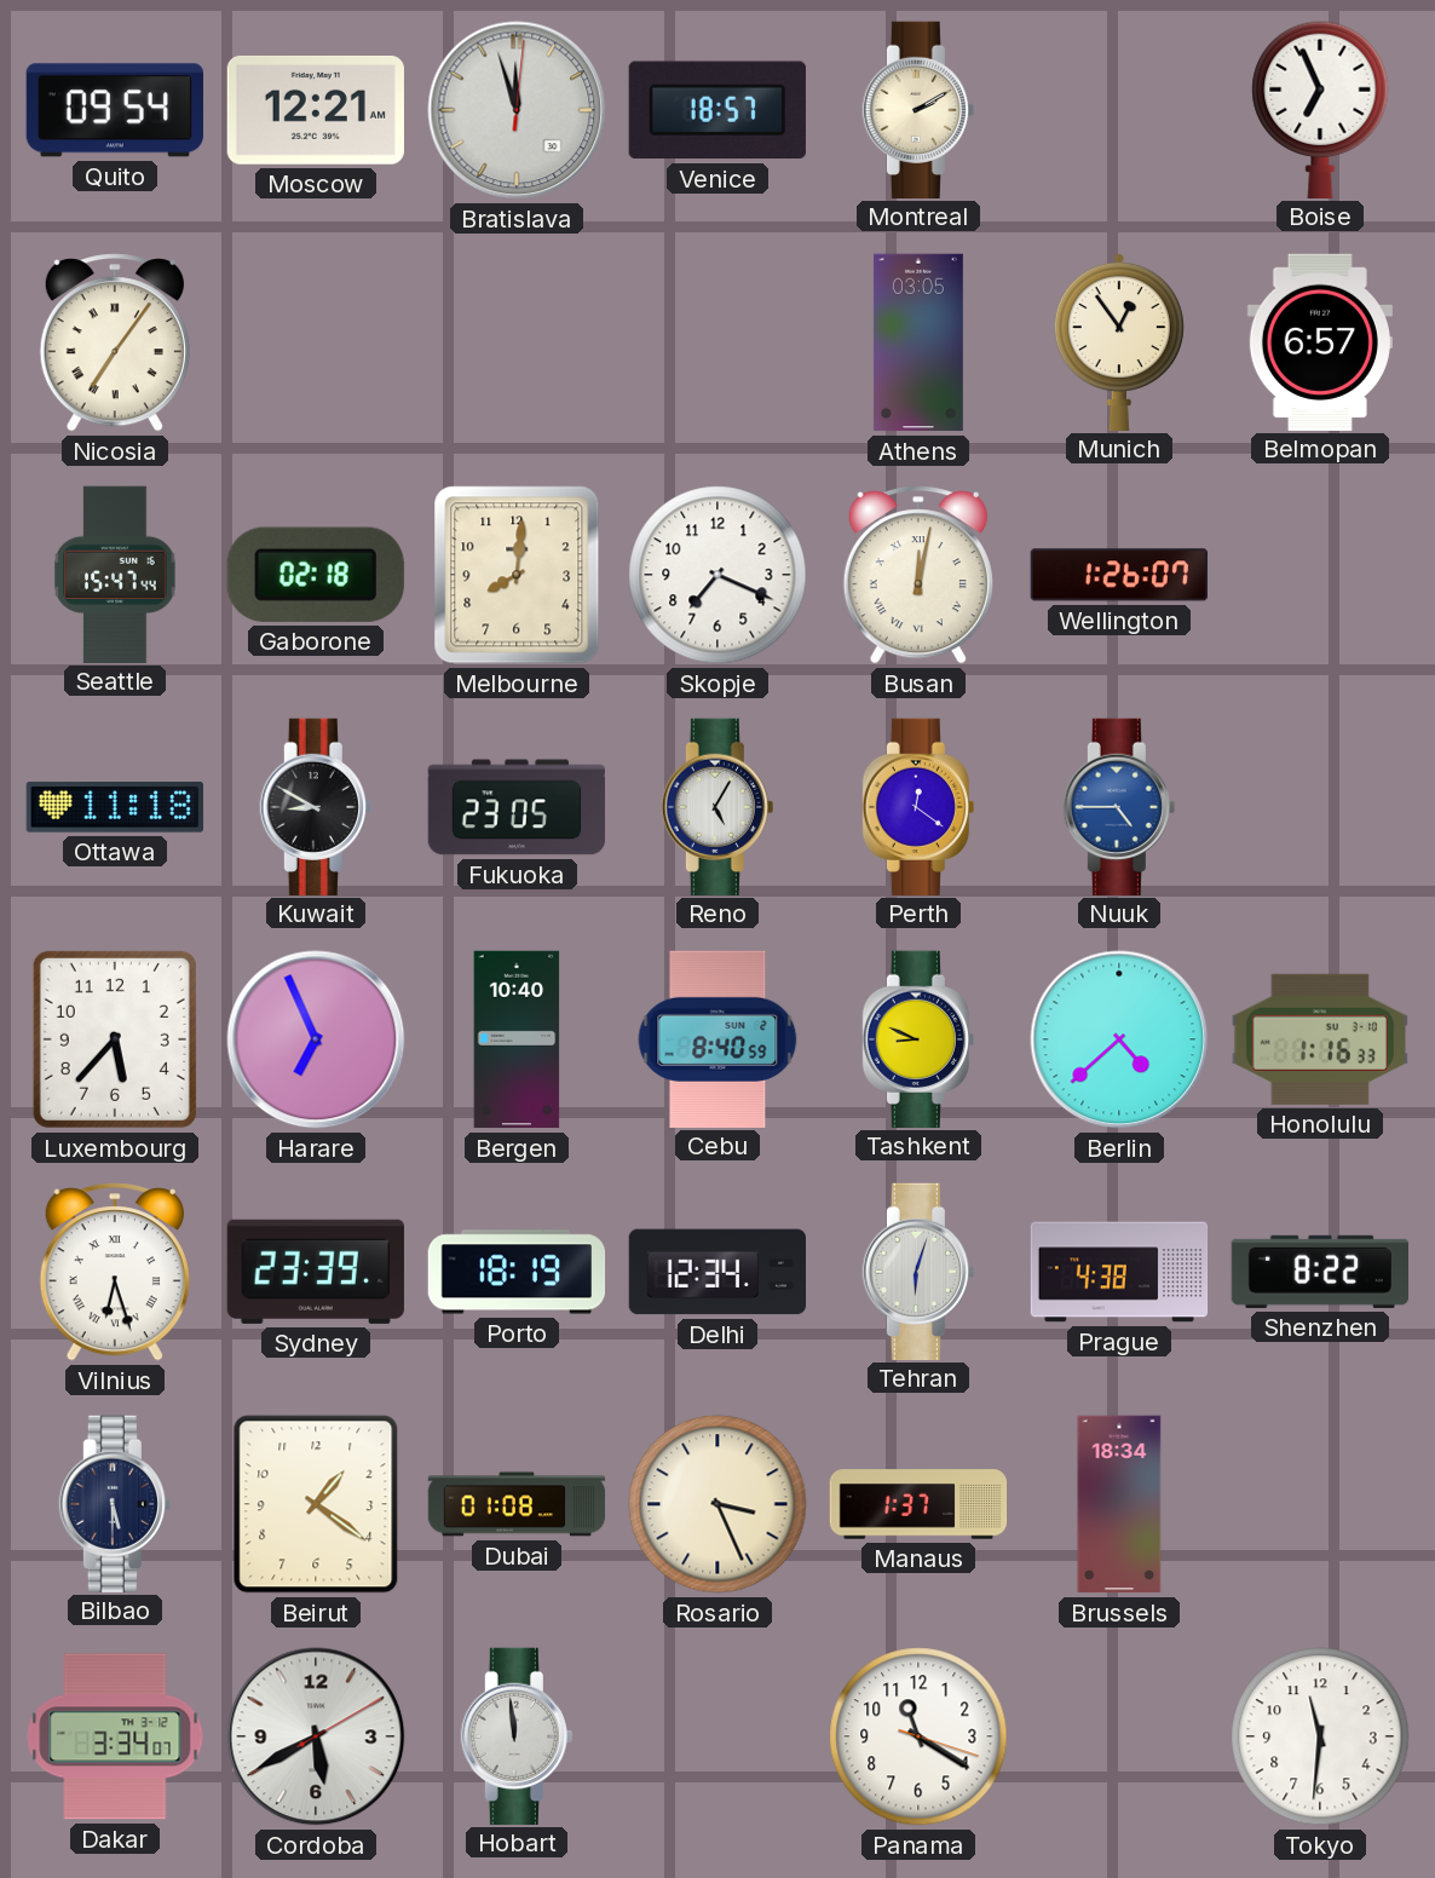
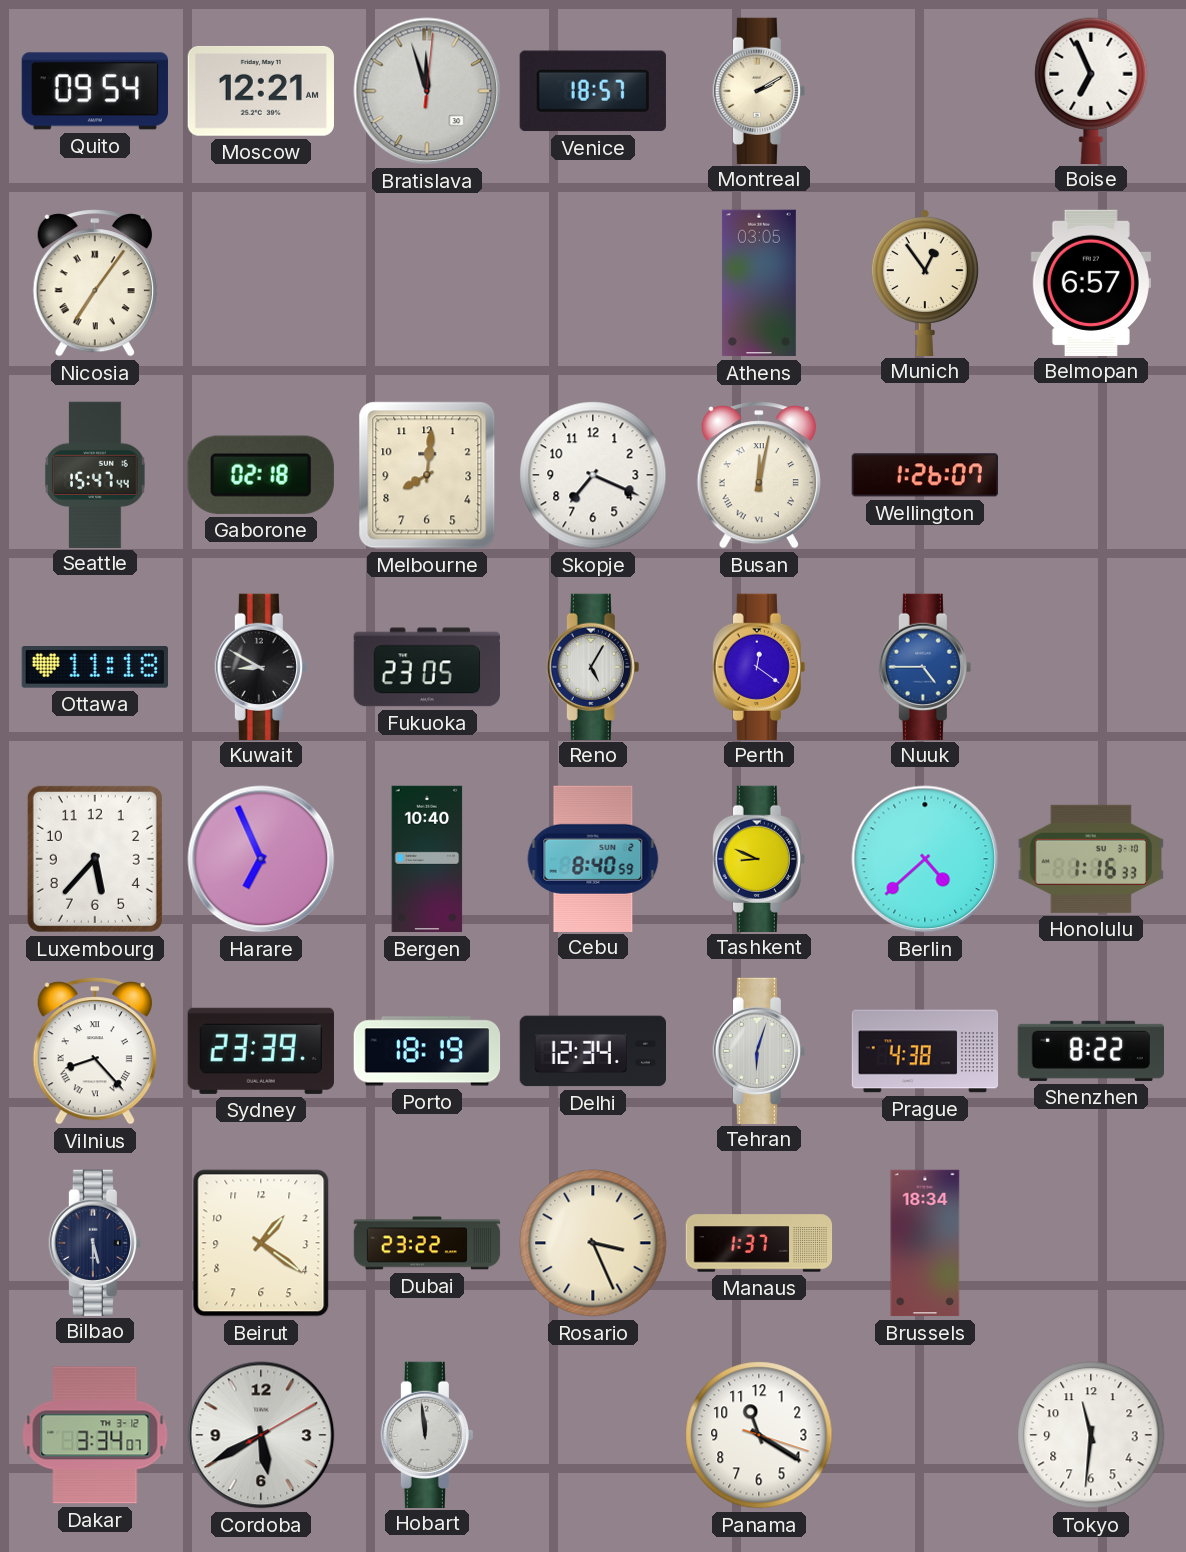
Vilnius: 6:27 -> 8:23
Dubai: 01:08 -> 23:22
